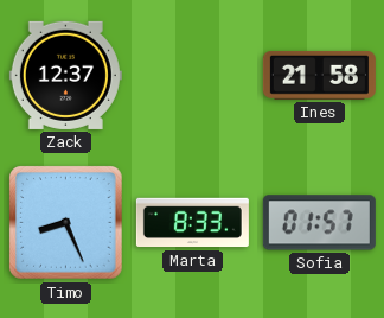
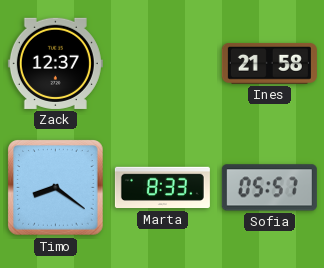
Timo: 8:26 -> 8:21
Sofia: 01:57 -> 05:57
